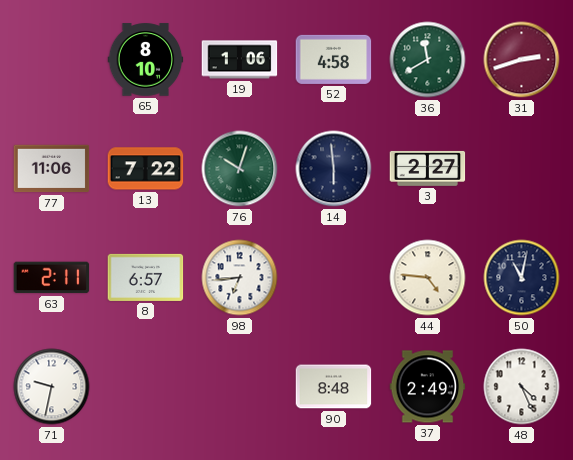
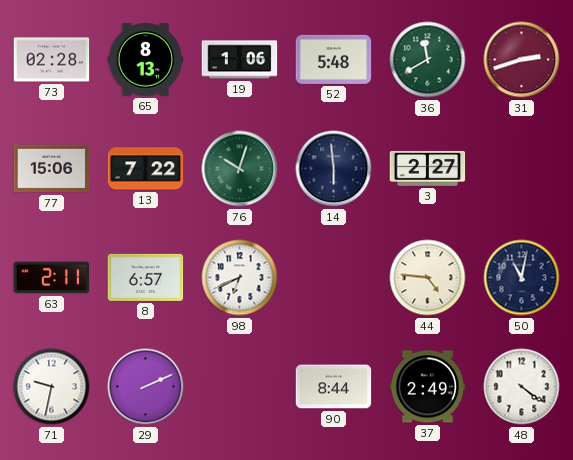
73: none -> 02:28
65: 8:10 -> 8:13
52: 4:58 -> 5:48
77: 11:06 -> 15:06
98: 6:44 -> 6:41
29: none -> 2:11
90: 8:48 -> 8:44
48: 4:26 -> 4:21
